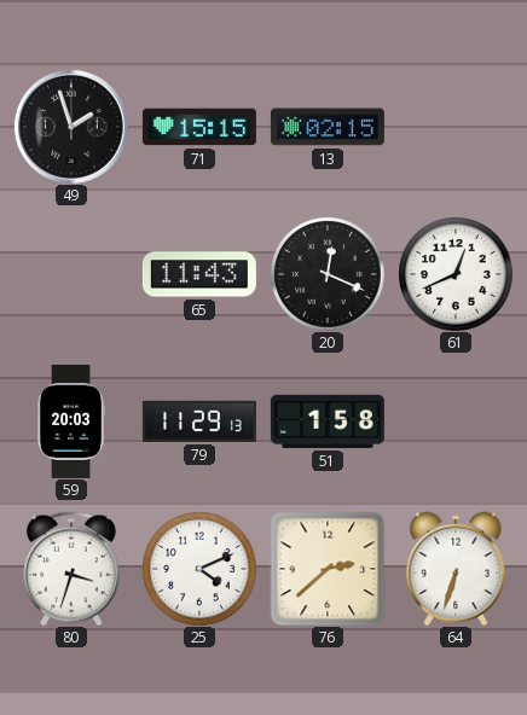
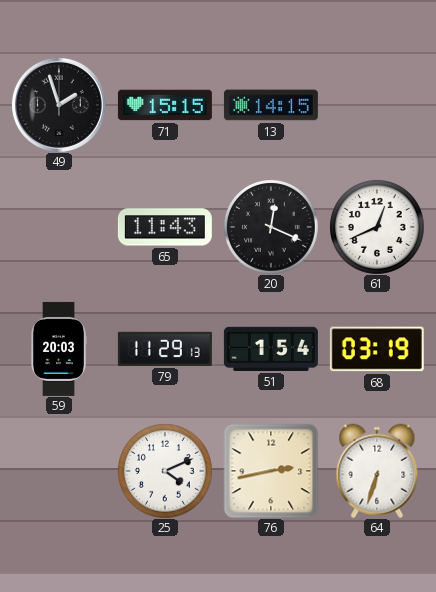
13: 02:15 -> 14:15
51: 1:58 -> 1:54
68: none -> 03:19
80: 3:33 -> none
76: 2:38 -> 2:43
